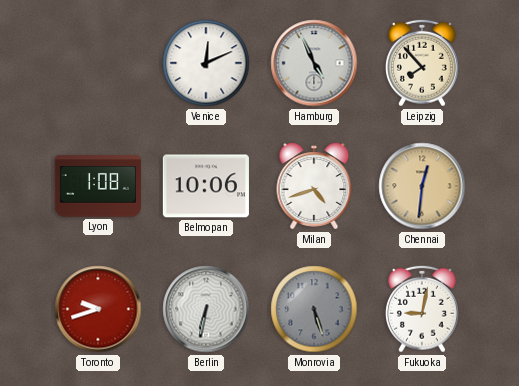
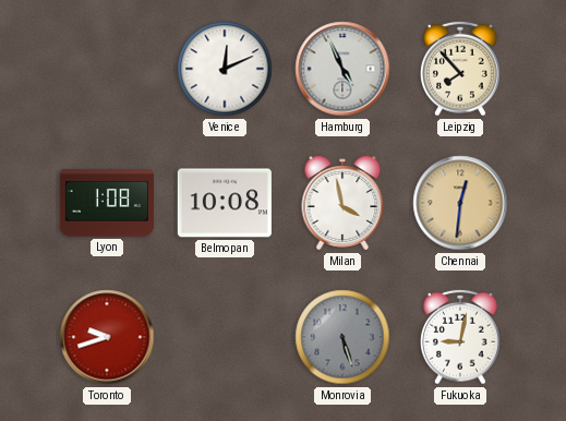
Belmopan: 10:06 -> 10:08
Milan: 4:42 -> 3:58
Berlin: 6:32 -> none
